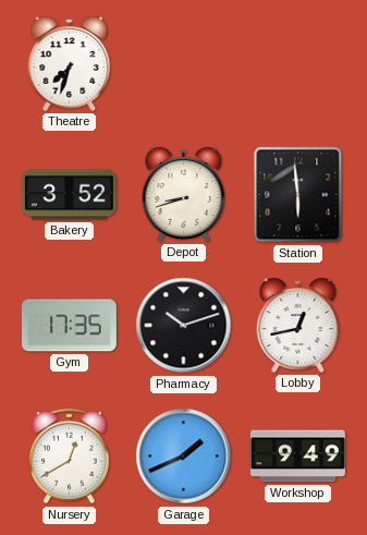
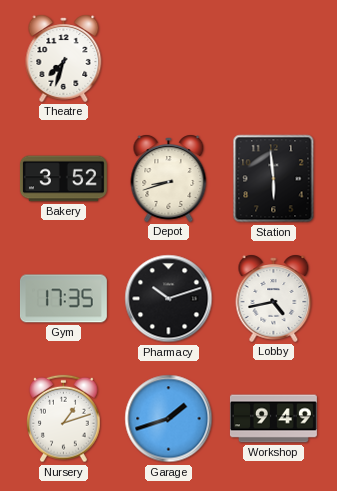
Lobby: 12:43 -> 4:43
Nursery: 12:40 -> 1:12
Garage: 1:41 -> 1:42
